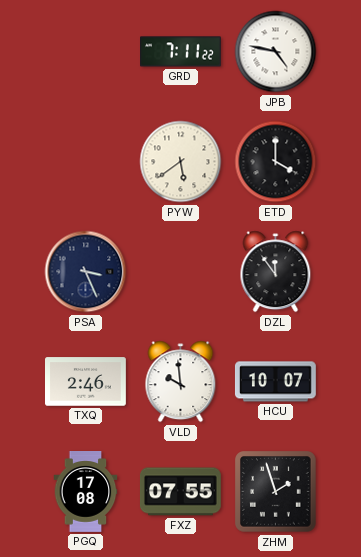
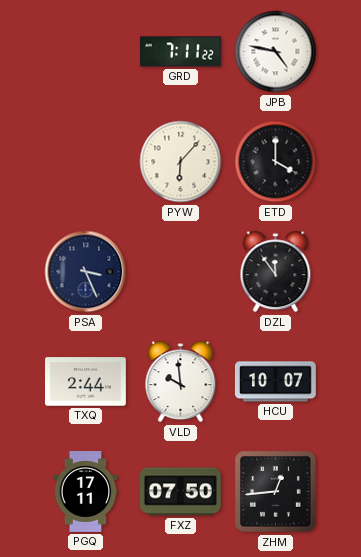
PYW: 5:39 -> 6:07
TXQ: 2:46 -> 2:44
PGQ: 17:08 -> 17:11
FXZ: 07:55 -> 07:50
ZHM: 1:57 -> 12:44
